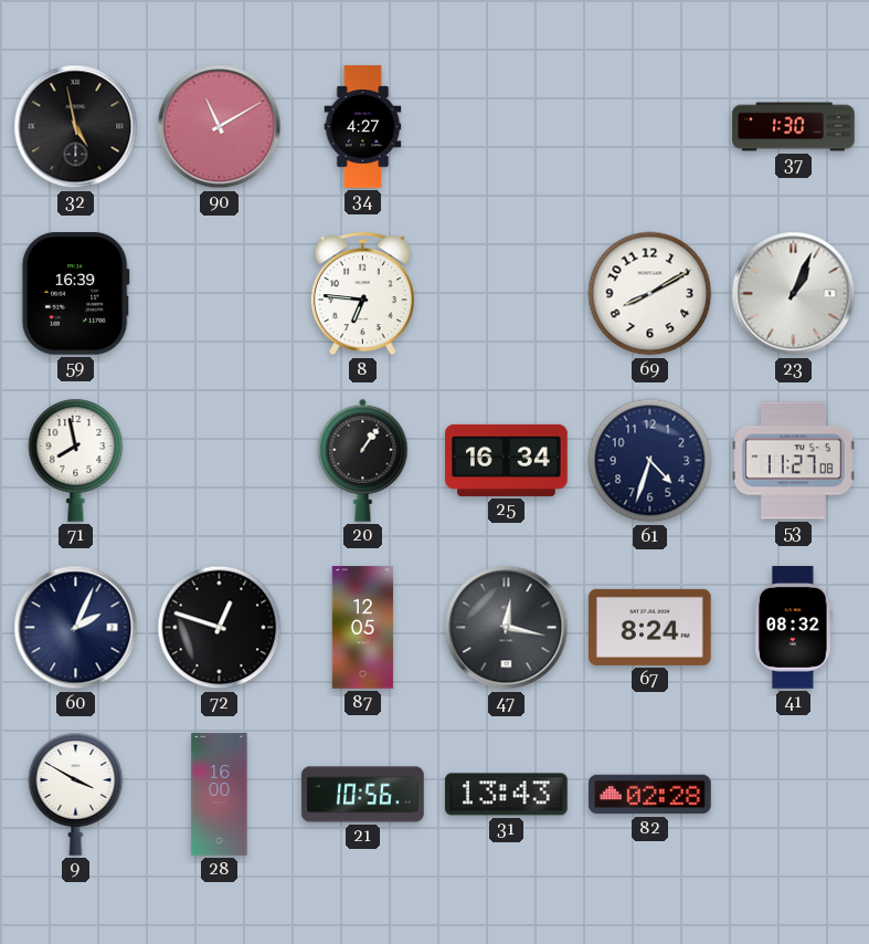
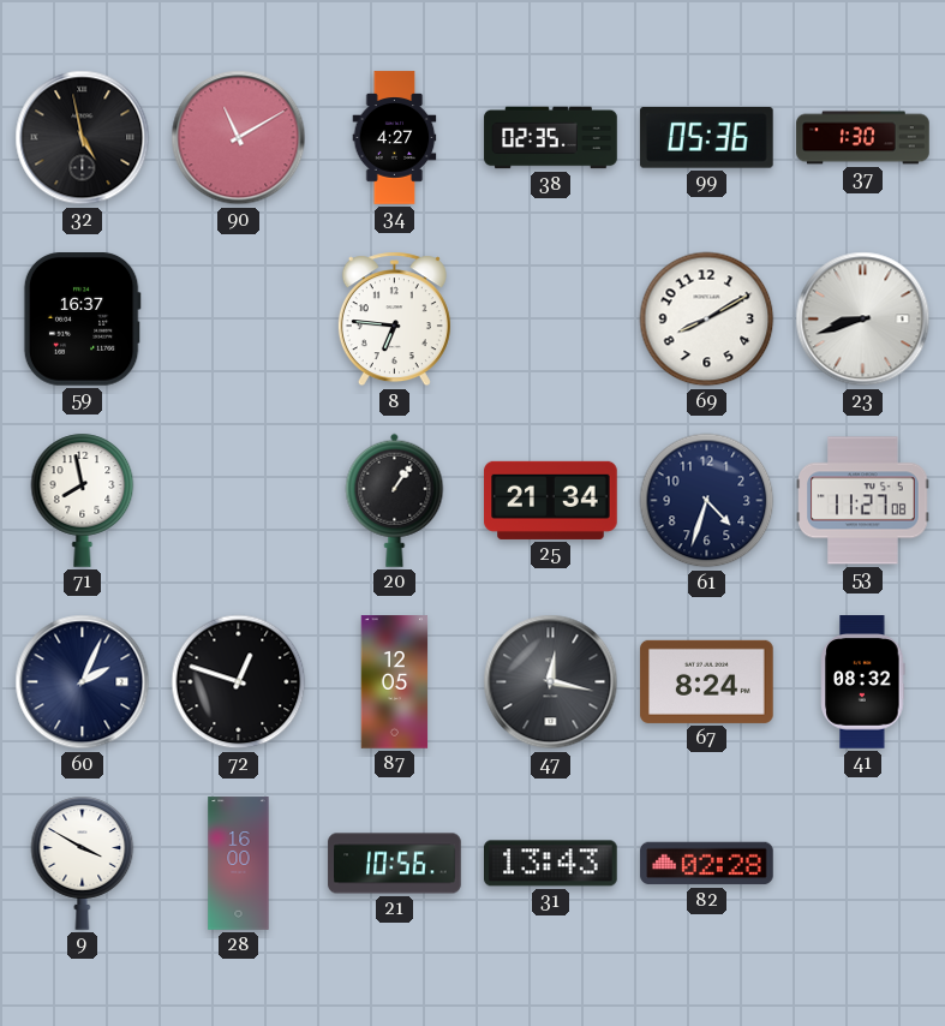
38: none -> 02:35
99: none -> 05:36
59: 16:39 -> 16:37
23: 1:04 -> 8:42
25: 16:34 -> 21:34
